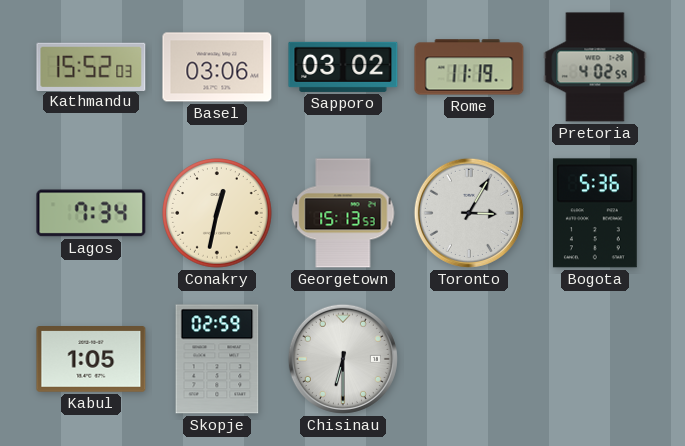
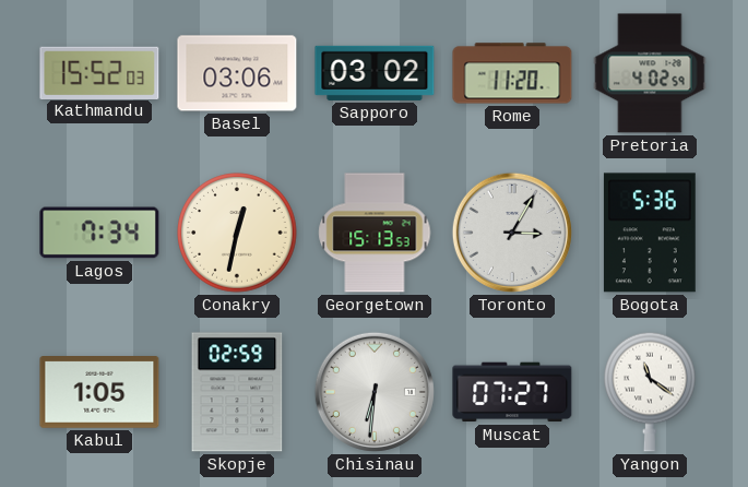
Rome: 11:19 -> 11:20
Chisinau: 6:30 -> 6:31
Muscat: none -> 07:27
Yangon: none -> 11:21
